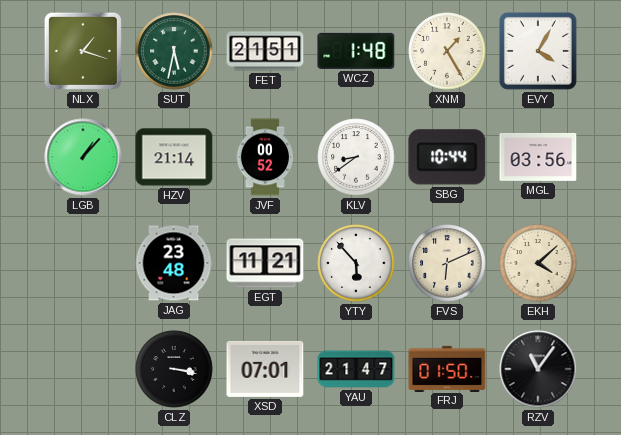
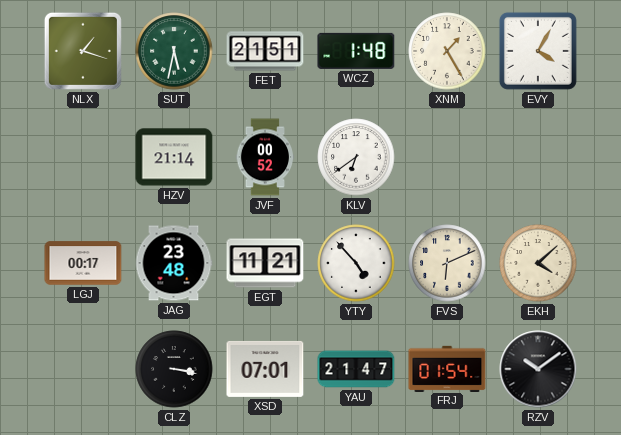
LGB: 1:07 -> none
KLV: 8:39 -> 6:39
SBG: 10:44 -> none
MGL: 03:56 -> none
LGJ: none -> 00:17
YTY: 5:53 -> 4:53
FRJ: 01:50 -> 01:54
RZV: 11:06 -> 10:09
